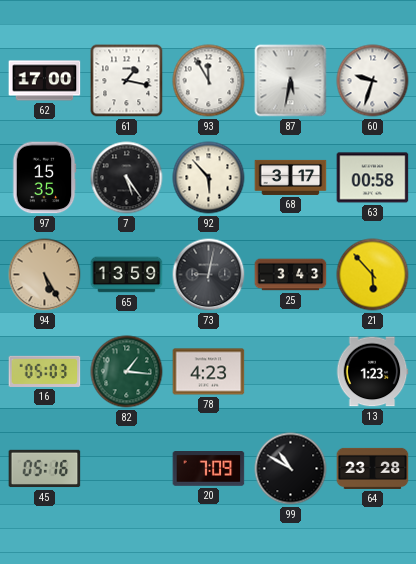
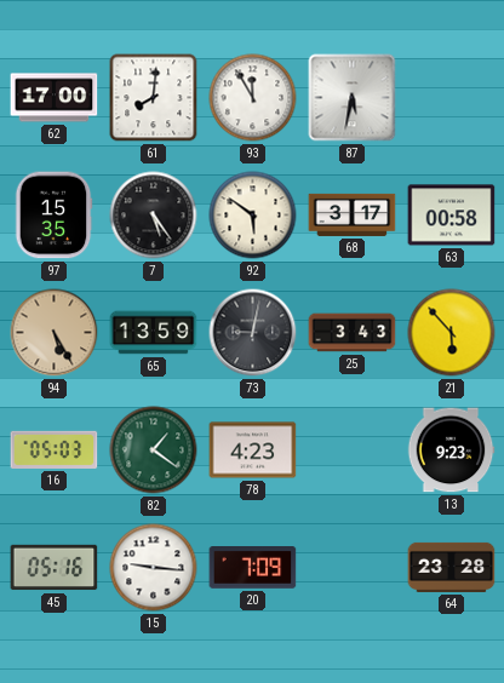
61: 1:17 -> 8:01
60: 9:33 -> none
92: 5:53 -> 5:51
82: 1:16 -> 1:21
13: 1:23 -> 9:23
15: none -> 9:16
99: 10:50 -> none
